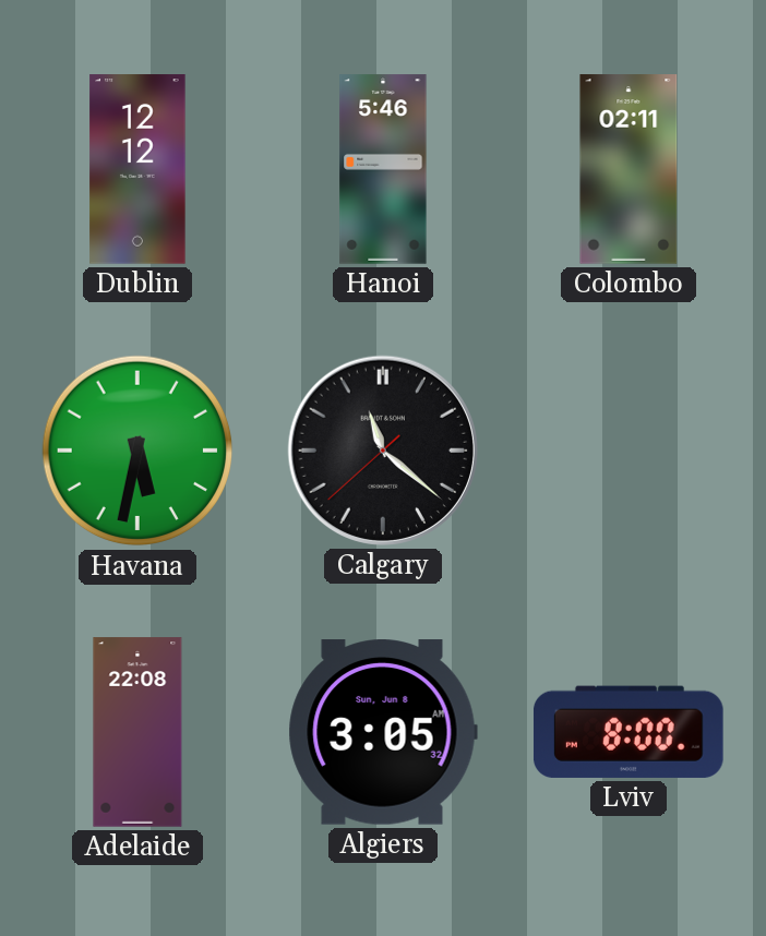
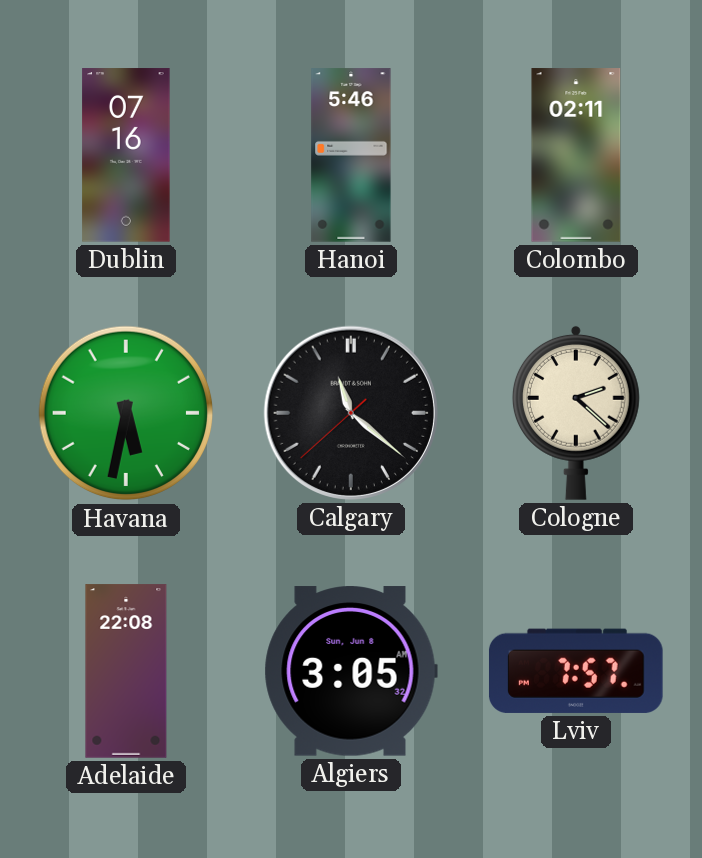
Dublin: 12:12 -> 07:16
Cologne: none -> 2:22
Lviv: 8:00 -> 7:57
